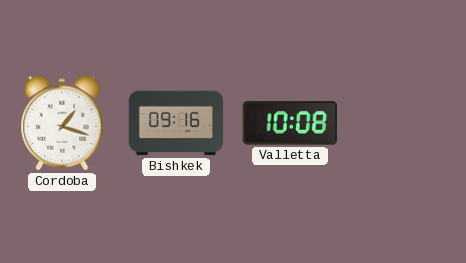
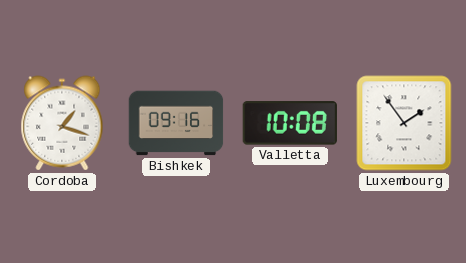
Luxembourg: none -> 1:54
